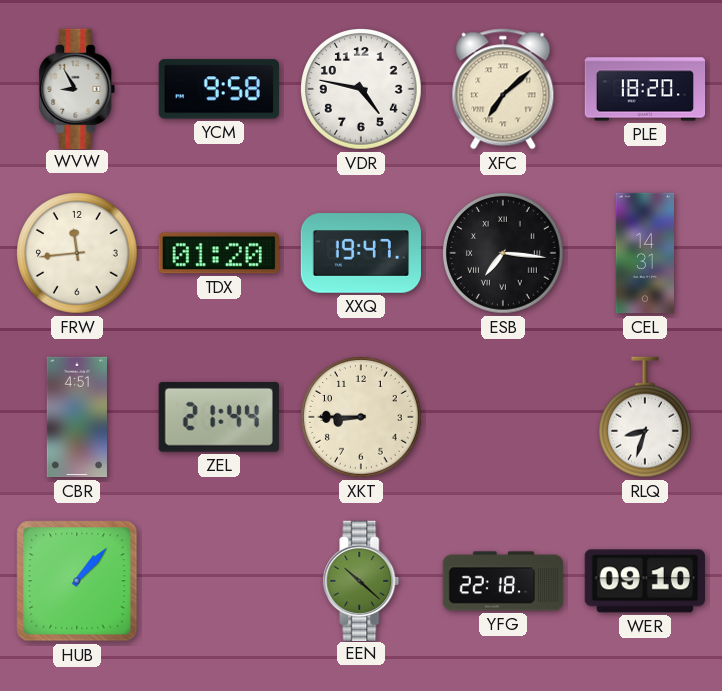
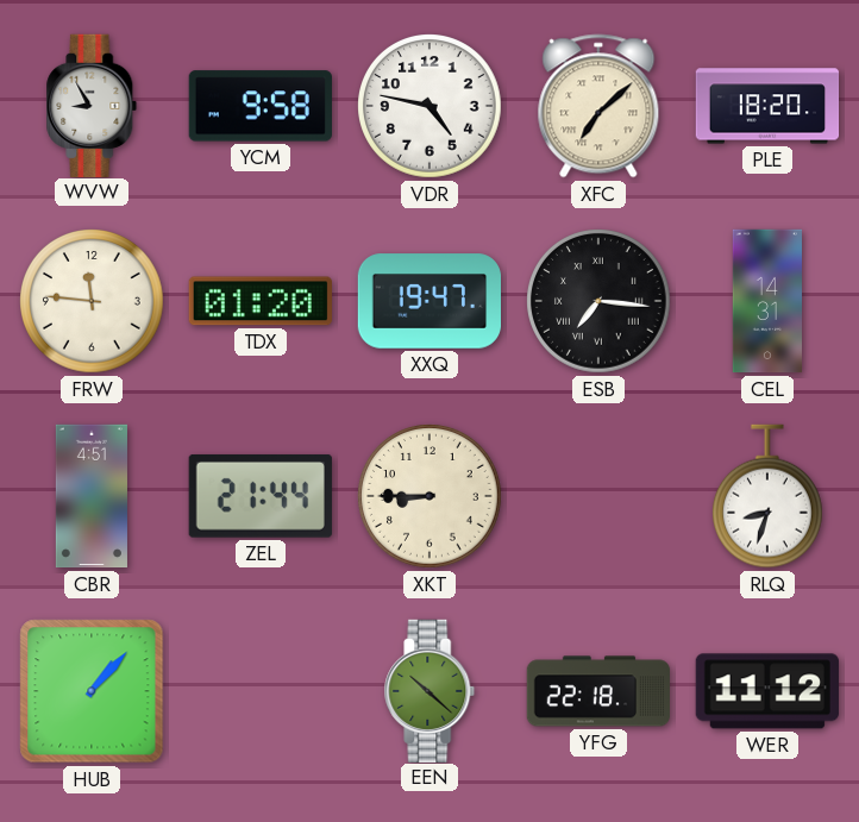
FRW: 11:44 -> 11:46
WER: 09:10 -> 11:12
